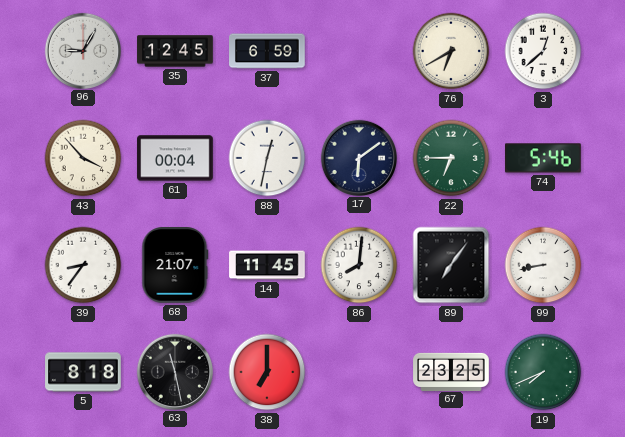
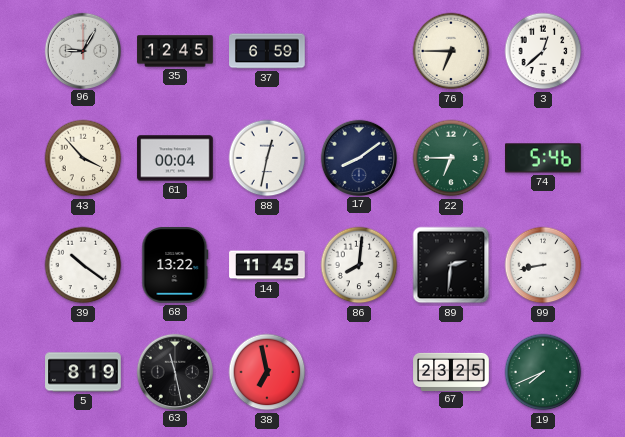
76: 6:40 -> 6:45
17: 6:09 -> 8:09
39: 8:36 -> 10:21
68: 21:07 -> 13:22
89: 7:06 -> 2:31
5: 8:18 -> 8:19
38: 7:00 -> 6:58
